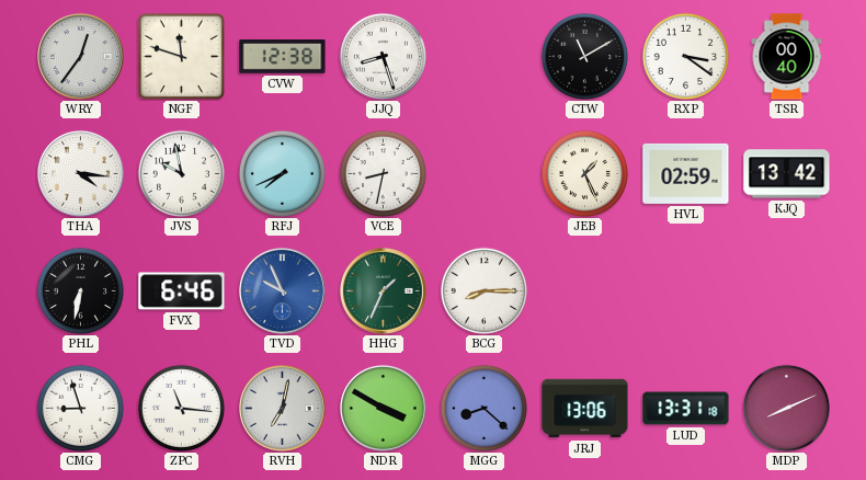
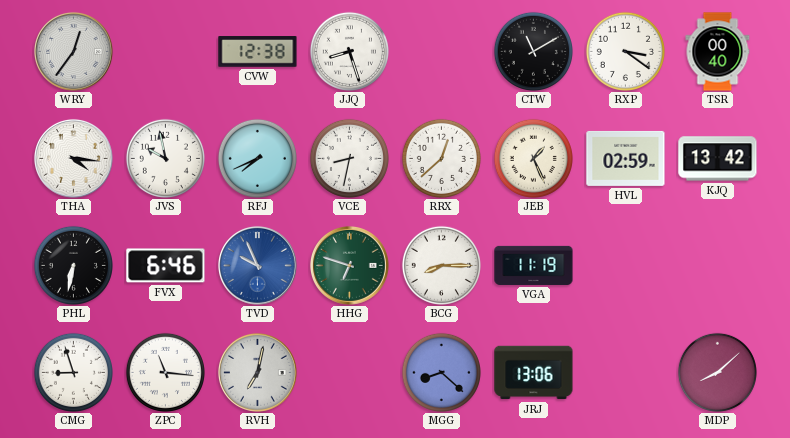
NGF: 11:48 -> none
RRX: none -> 12:38
HHG: 1:34 -> 6:48
VGA: none -> 11:19
NDR: 3:50 -> none
LUD: 13:31 -> none
MDP: 8:11 -> 8:08
